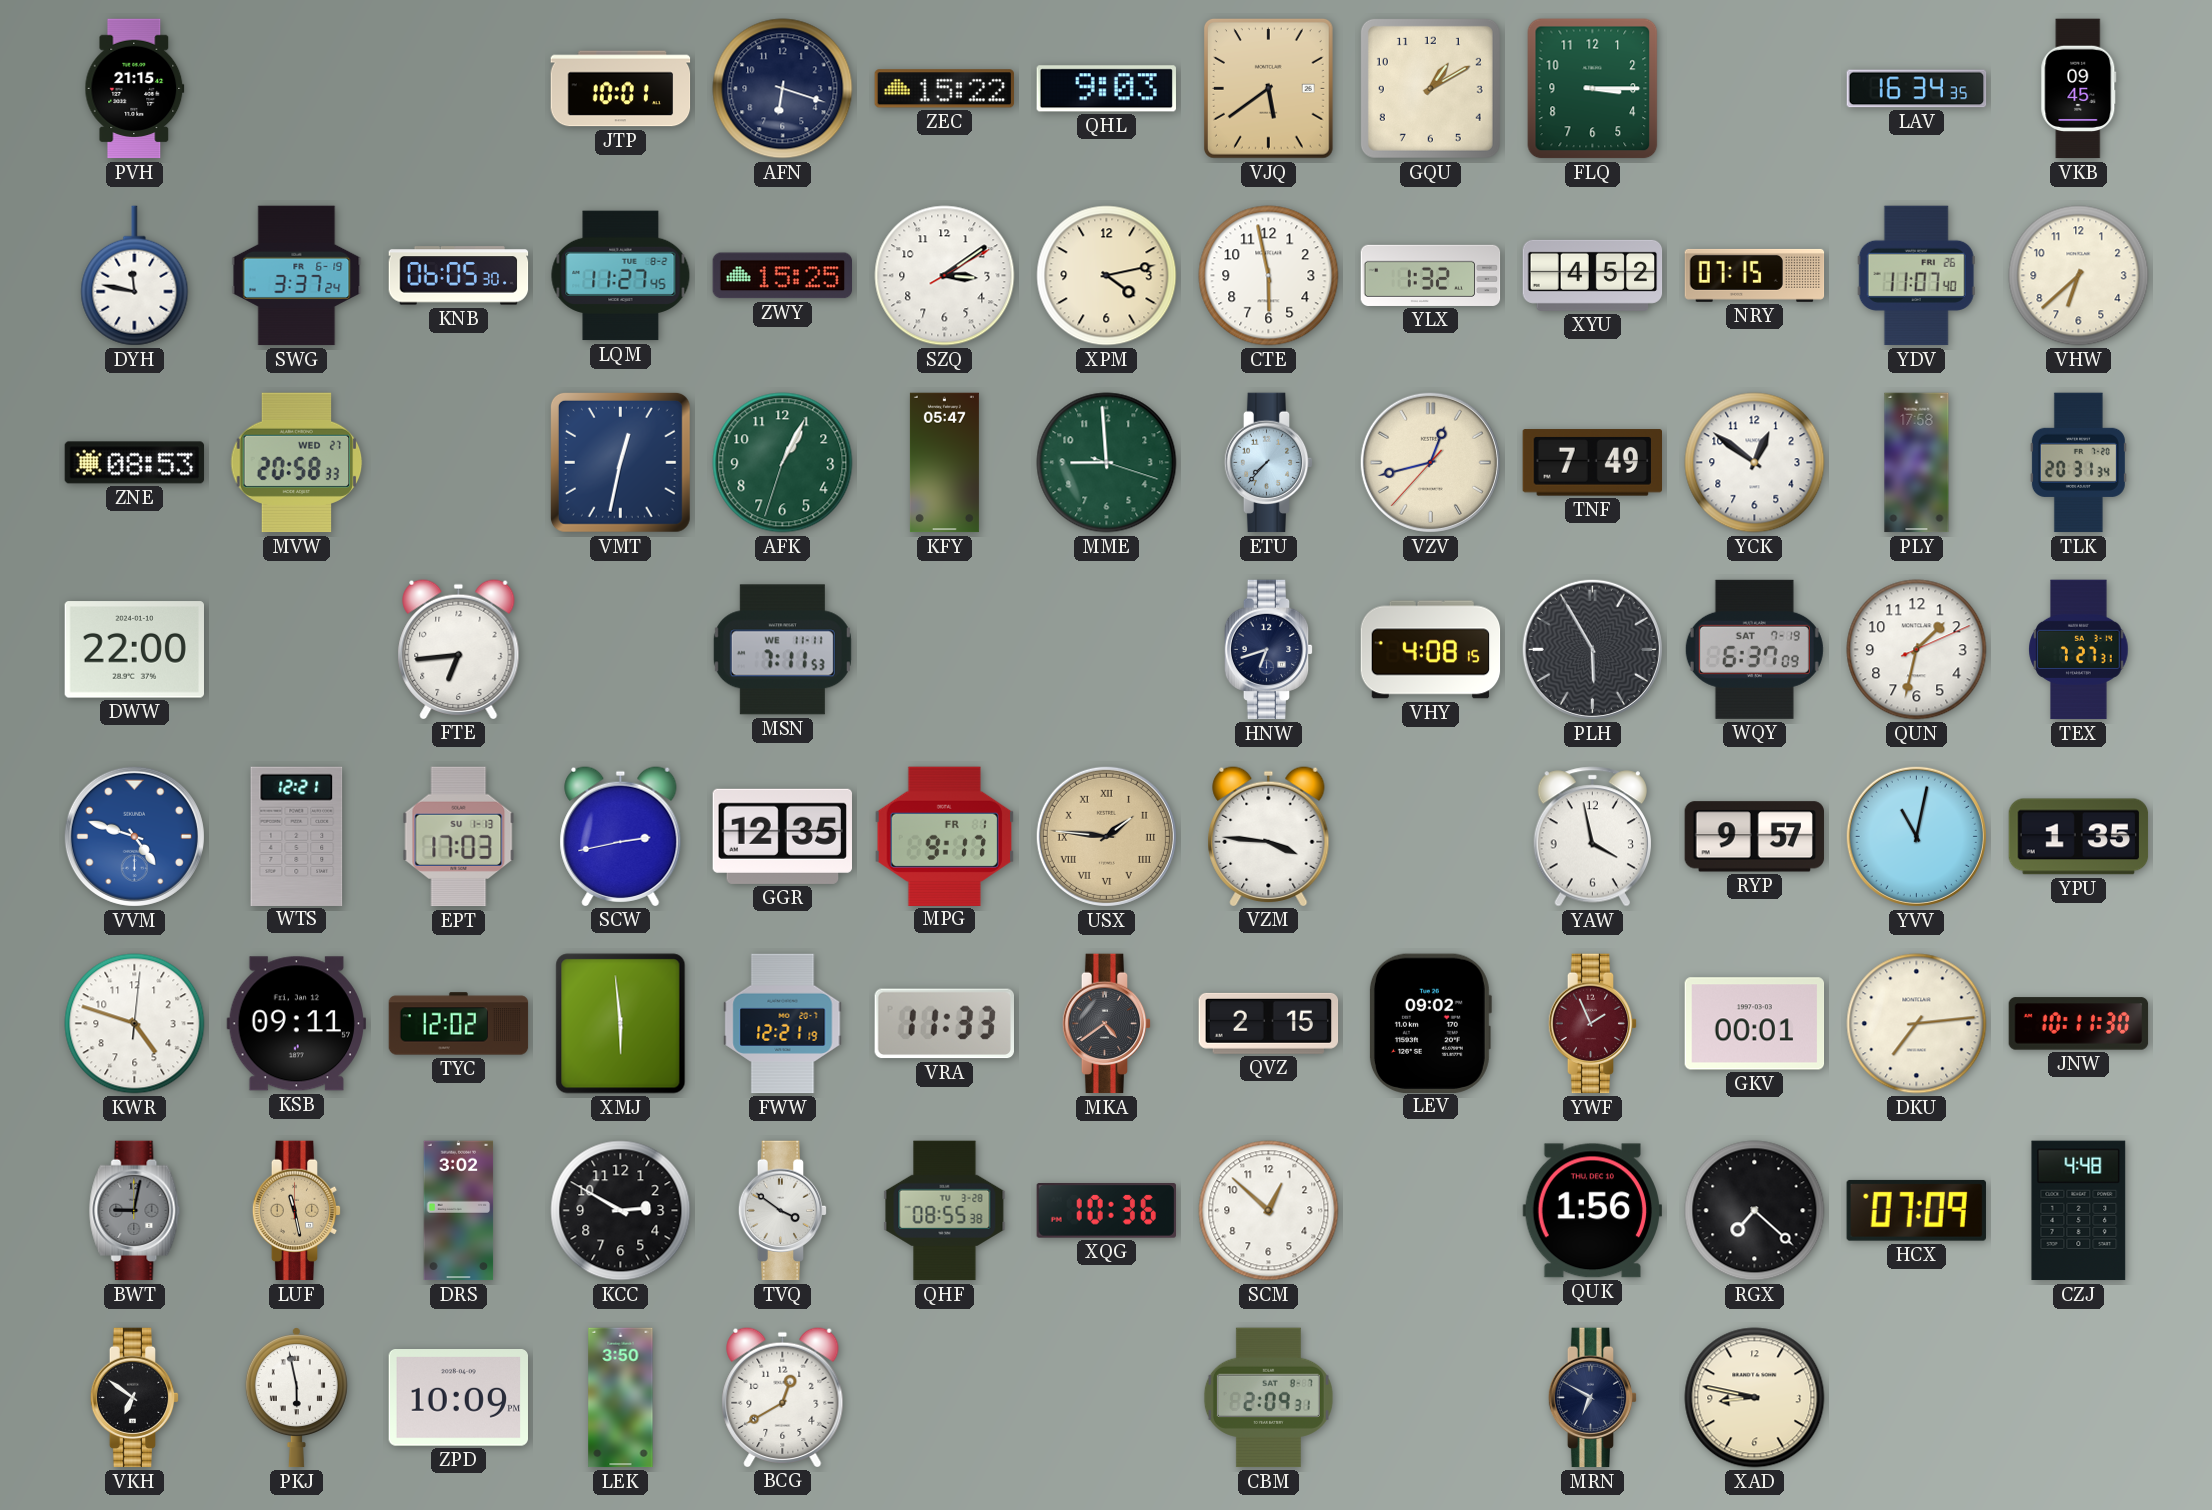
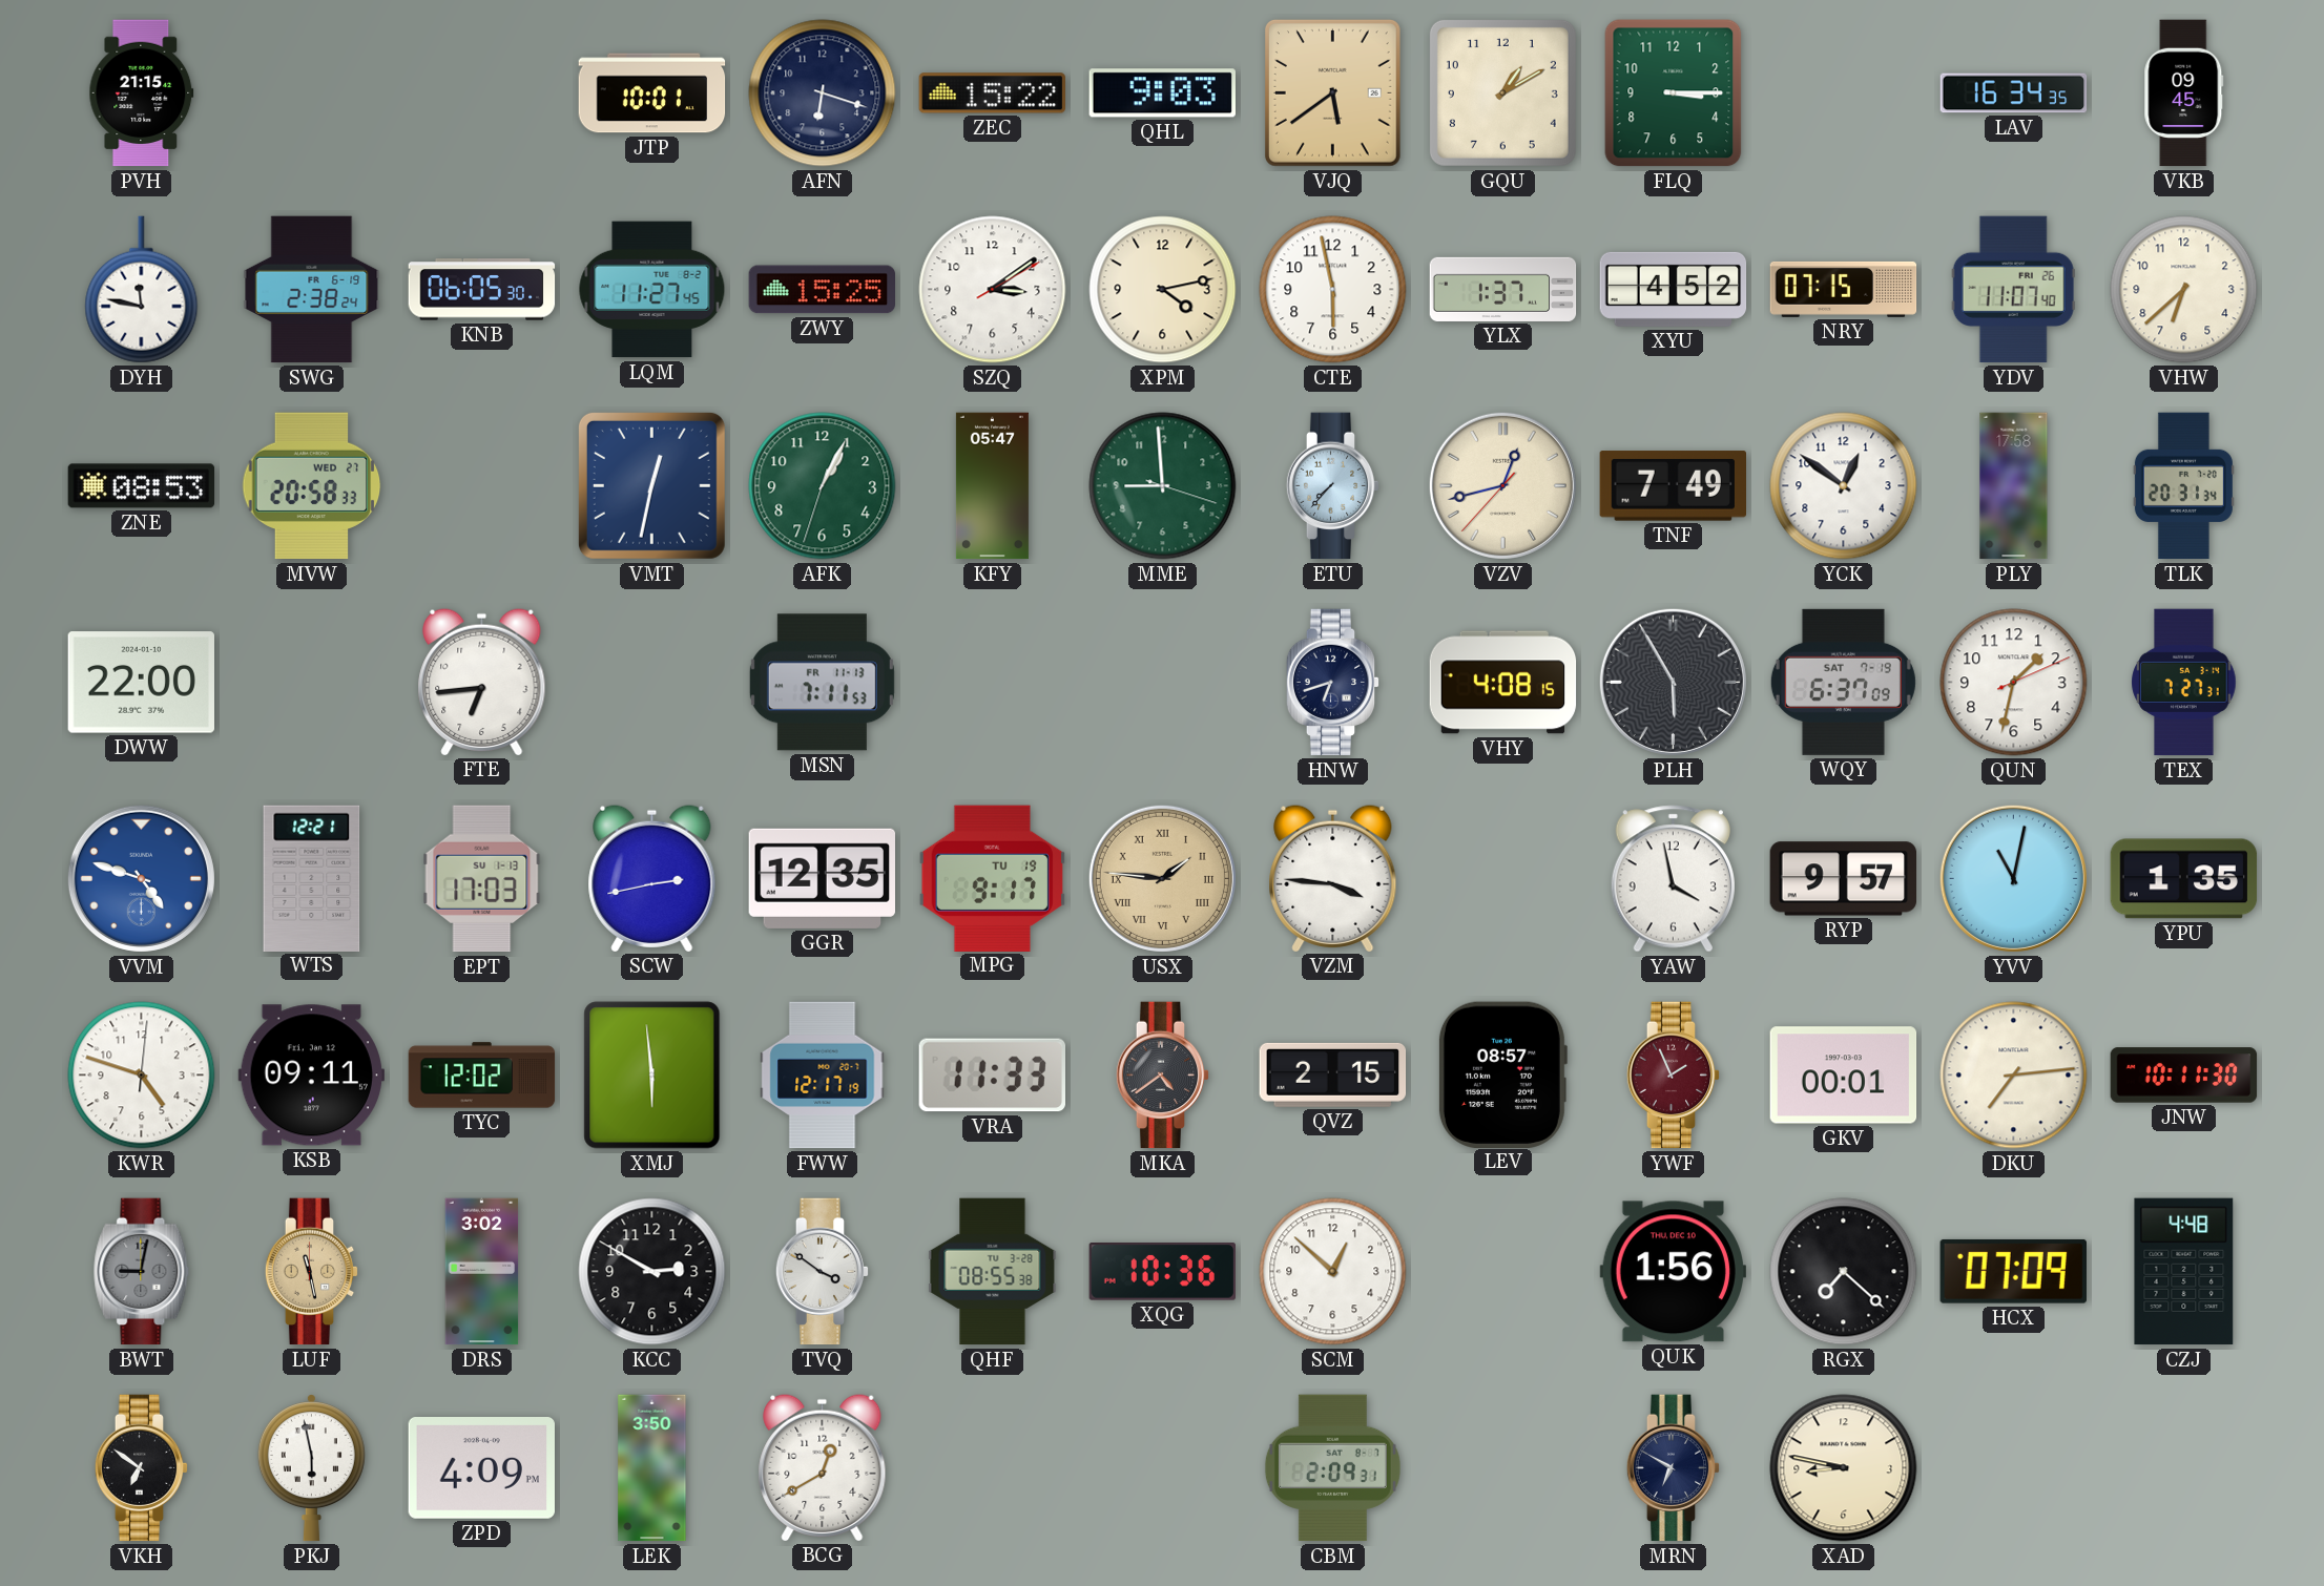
SWG: 3:37 -> 2:38
YLX: 1:32 -> 1:37
MSN date: WE 11-11 -> FR 11-13
MPG date: FR 1 -> TU 19
FWW: 12:21 -> 12:17
LEV: 09:02 -> 08:57
ZPD: 10:09 -> 4:09
